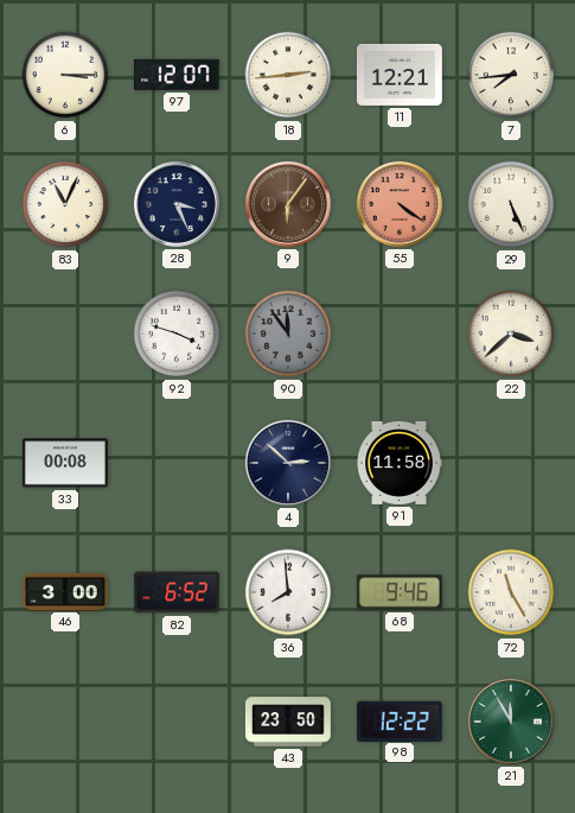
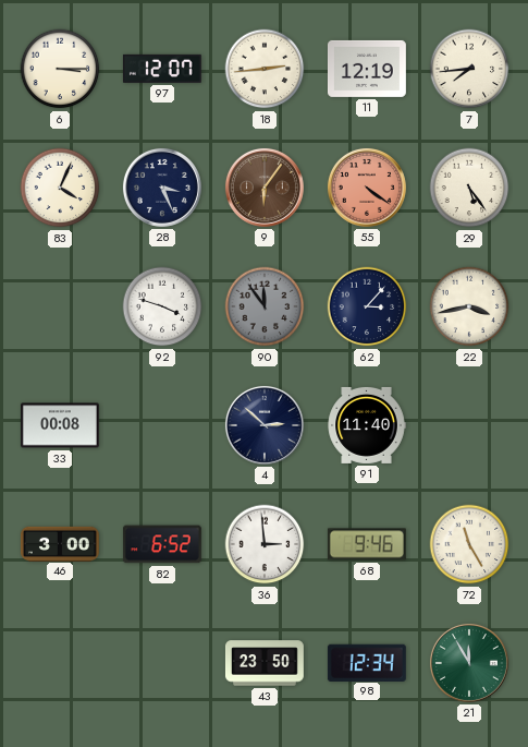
11: 12:21 -> 12:19
83: 11:04 -> 4:04
29: 5:26 -> 5:24
62: none -> 3:07
22: 3:38 -> 3:43
91: 11:58 -> 11:40
36: 7:59 -> 2:59
98: 12:22 -> 12:34
